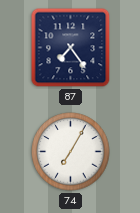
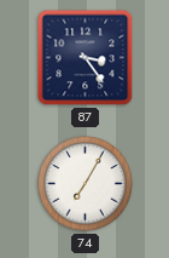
87: 7:24 -> 3:24
